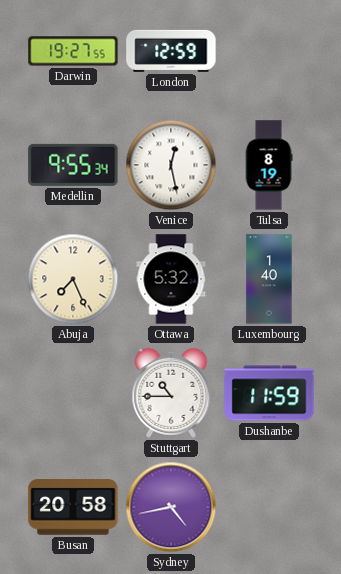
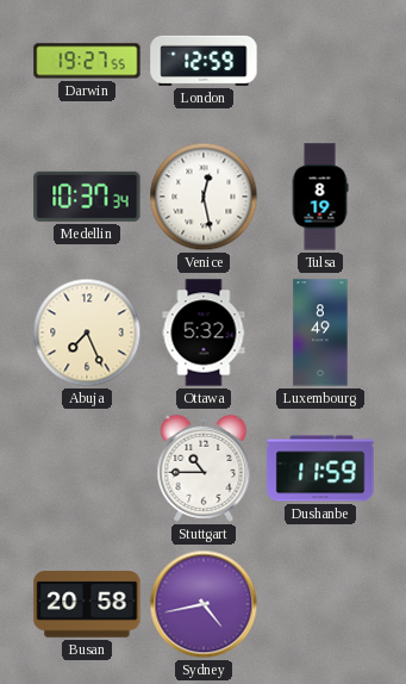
Medellin: 9:55 -> 10:37
Luxembourg: 1:40 -> 8:49
